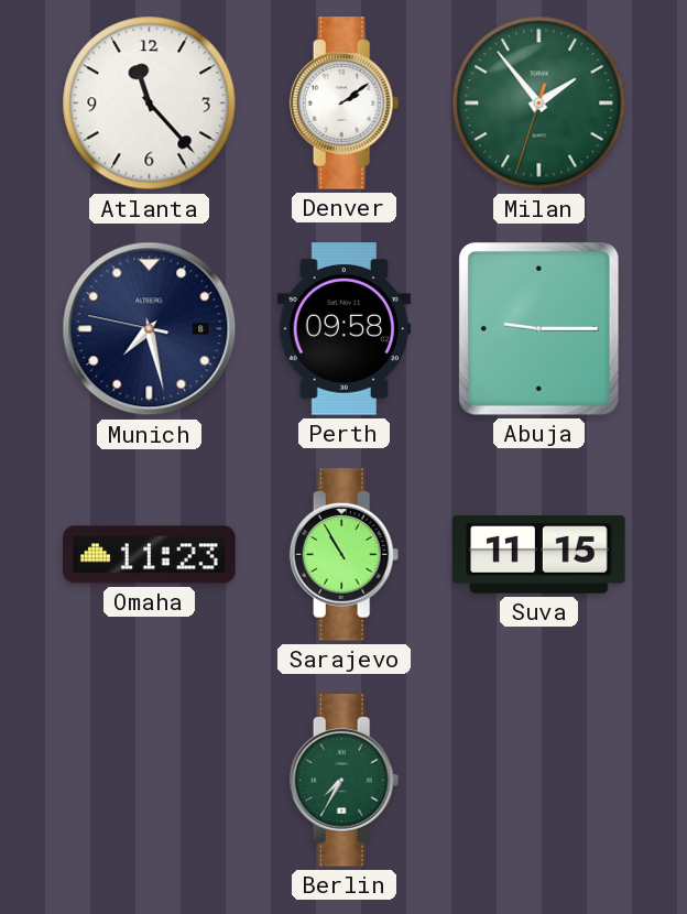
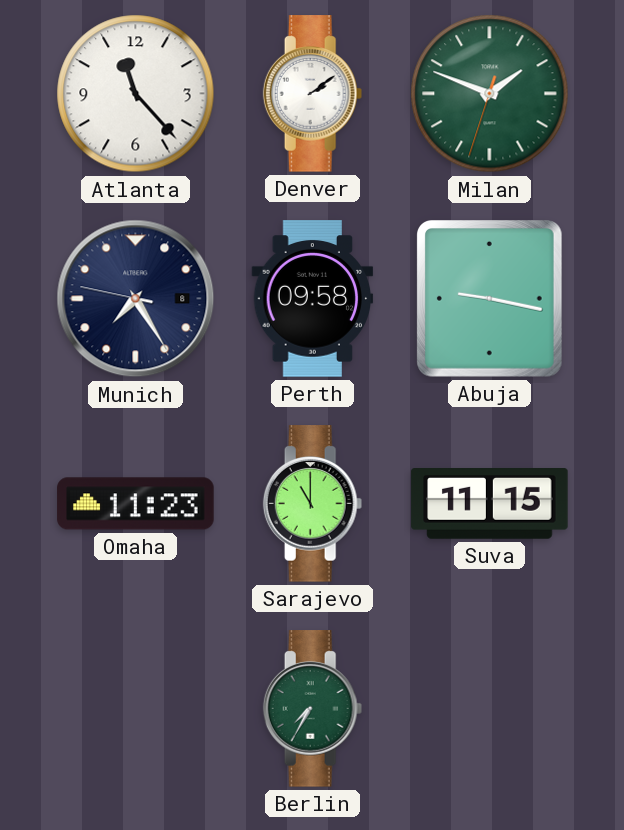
Milan: 1:53 -> 1:48
Munich: 7:27 -> 7:24
Abuja: 9:15 -> 9:17
Sarajevo: 10:55 -> 11:00
